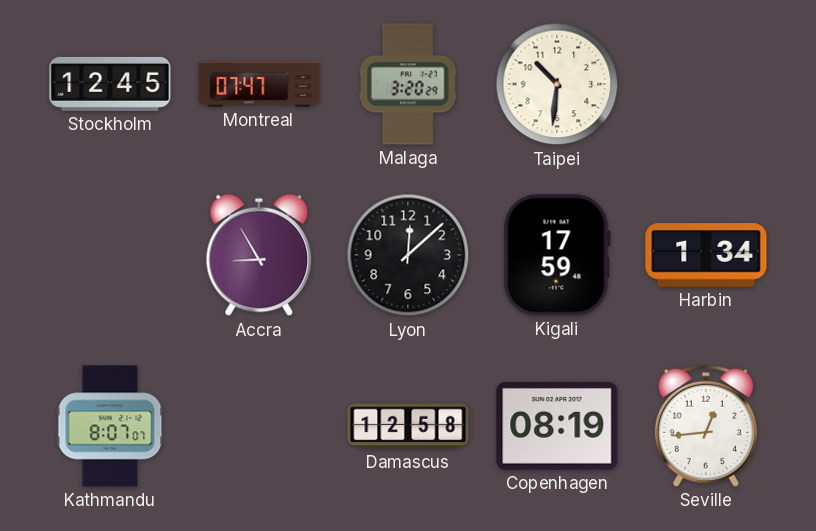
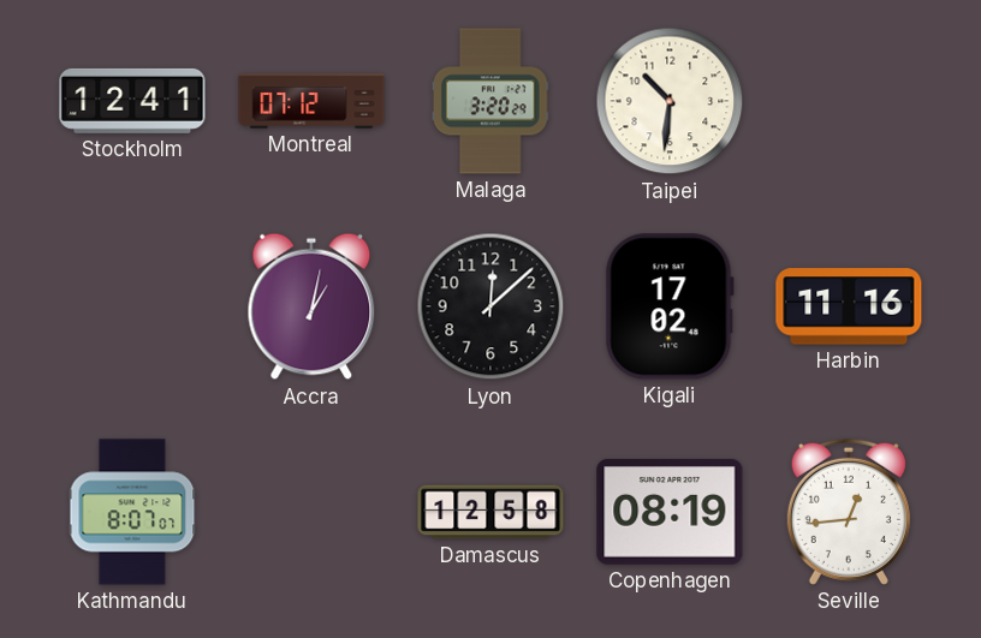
Stockholm: 12:45 -> 12:41
Montreal: 07:47 -> 07:12
Accra: 8:55 -> 1:02
Kigali: 17:59 -> 17:02
Harbin: 1:34 -> 11:16
